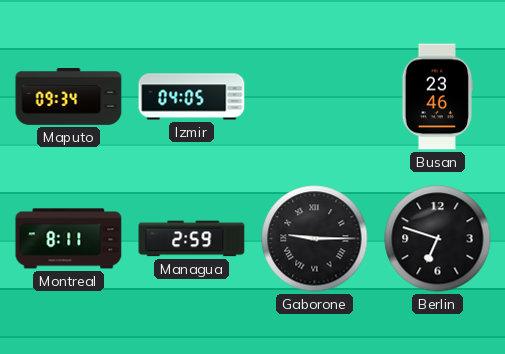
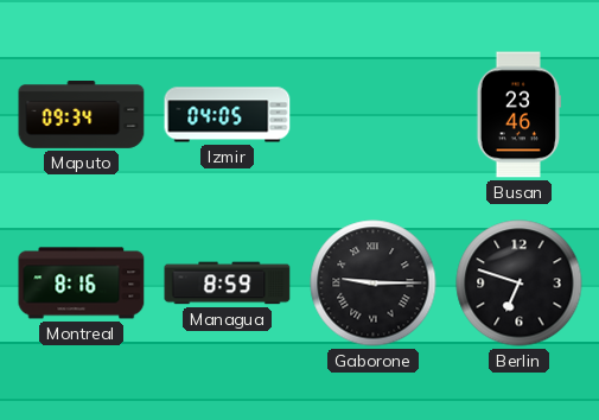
Montreal: 8:11 -> 8:16
Managua: 2:59 -> 8:59
